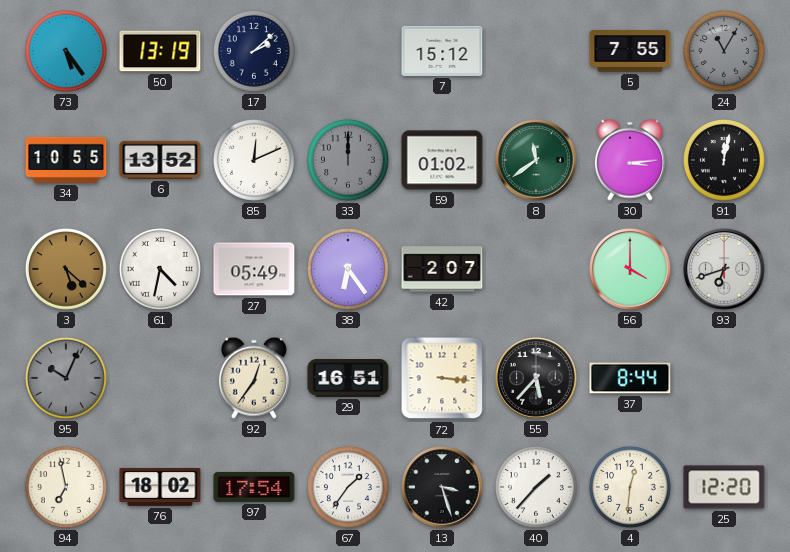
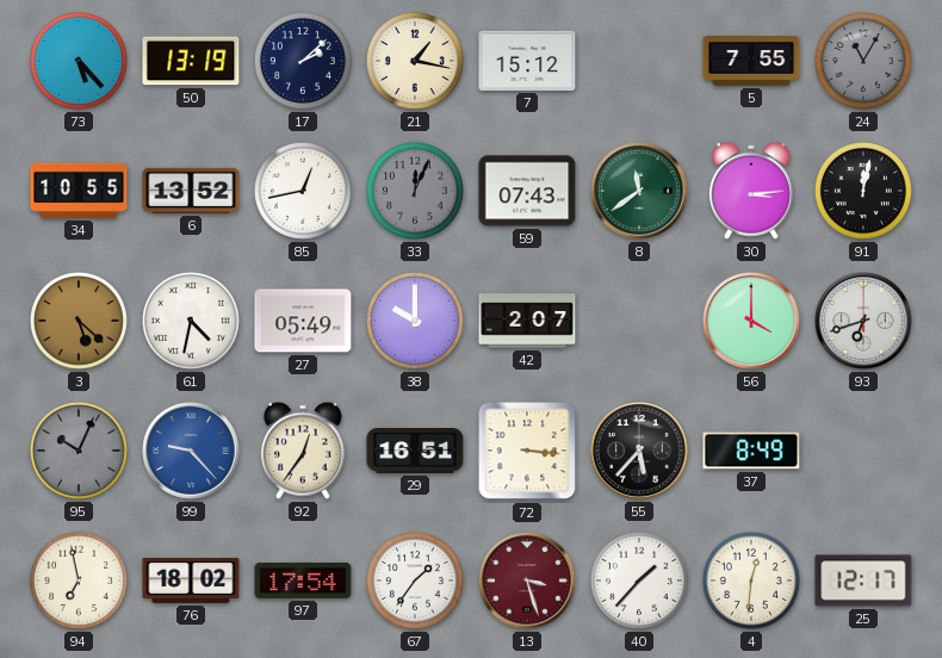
73: 5:24 -> 5:23
21: none -> 1:17
85: 12:11 -> 12:43
33: 12:00 -> 12:04
59: 01:02 -> 07:43
38: 6:24 -> 10:00
99: none -> 9:23
37: 8:44 -> 8:49
13 dial: black -> burgundy
25: 12:20 -> 12:17
